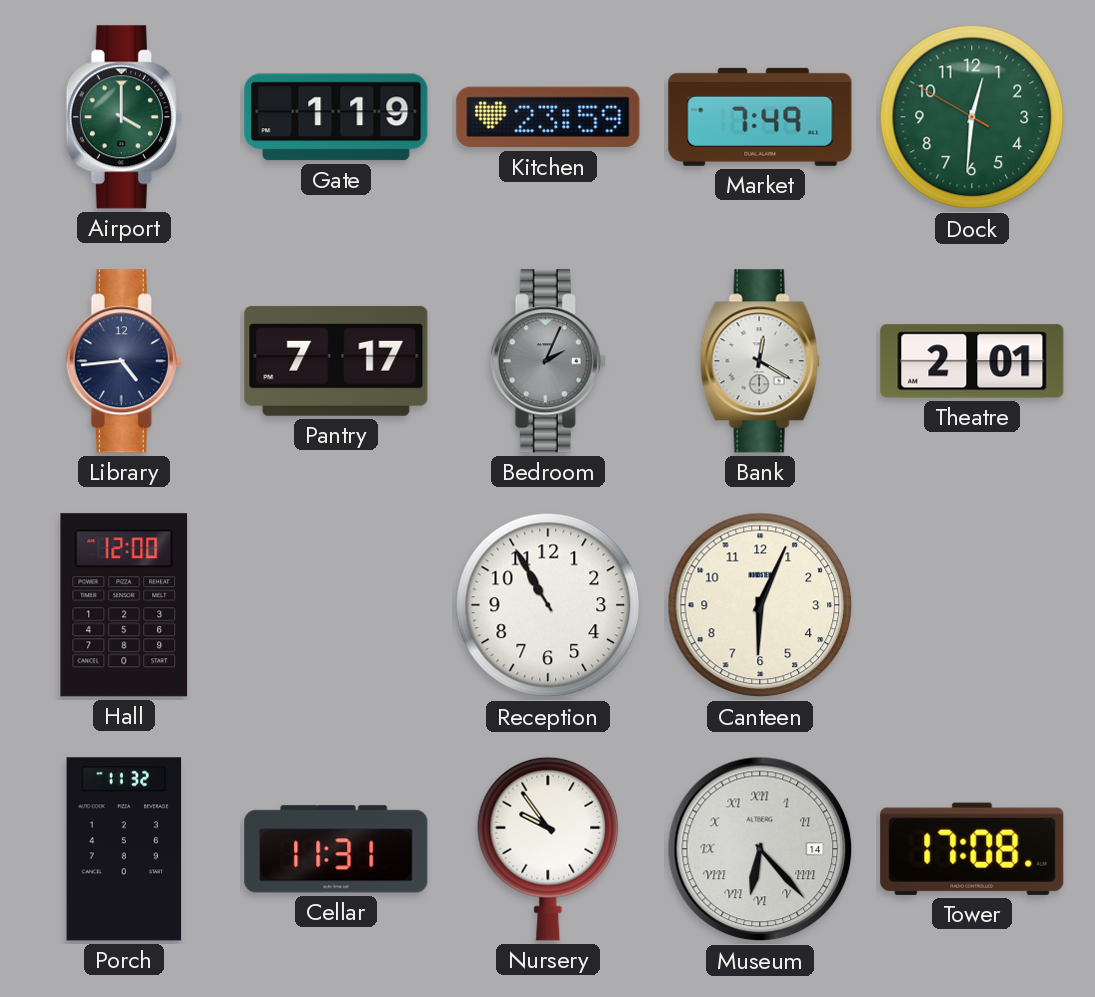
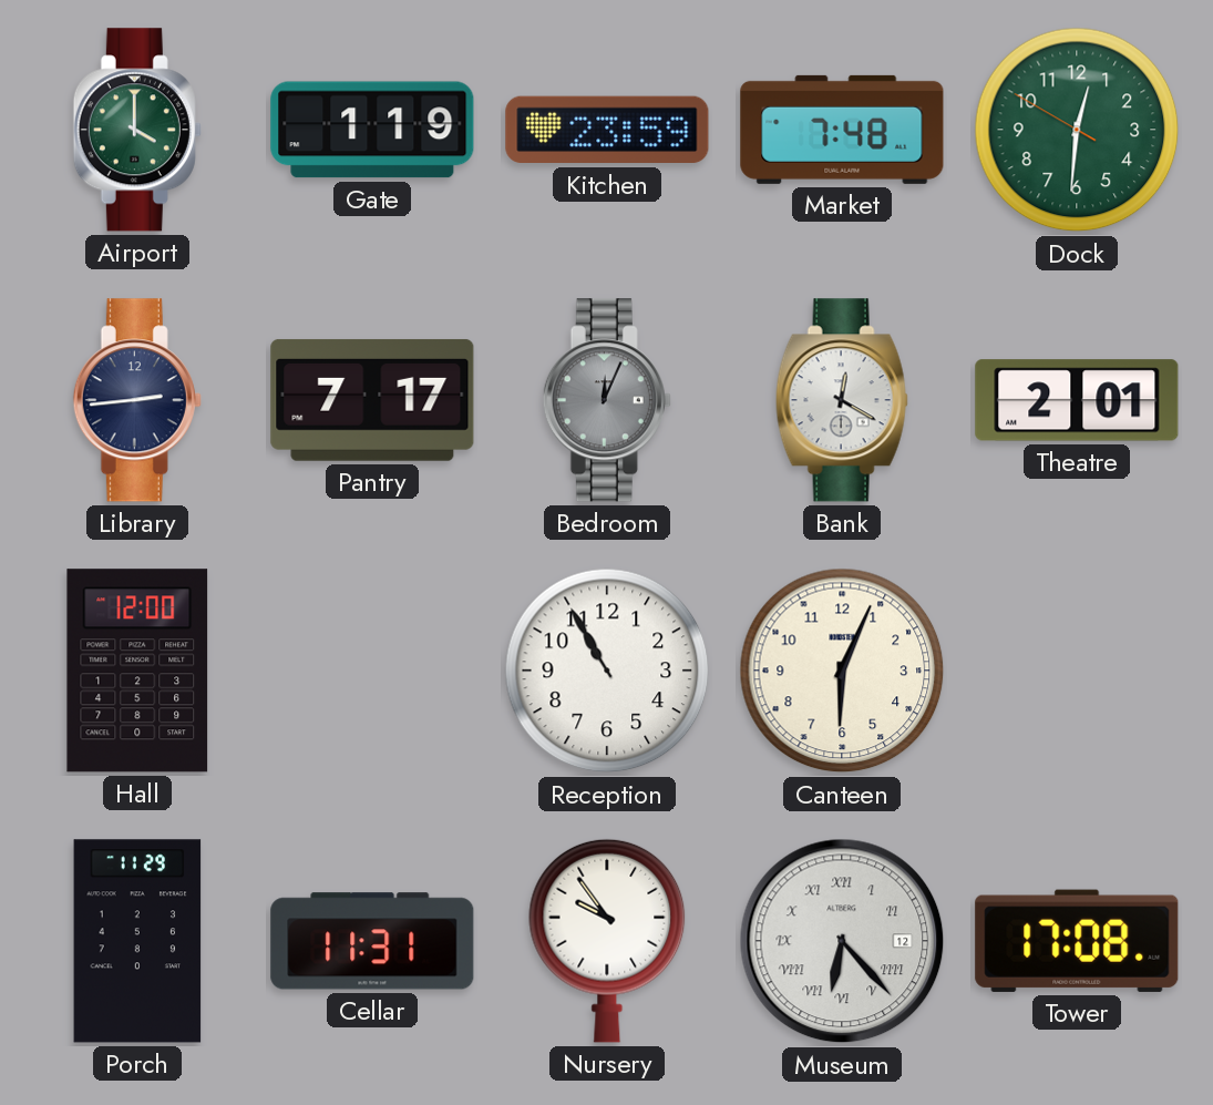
Market: 7:49 -> 7:48
Library: 4:44 -> 2:44
Bedroom: 2:04 -> 12:04
Porch: 11:32 -> 11:29
Museum date: 14 -> 12
